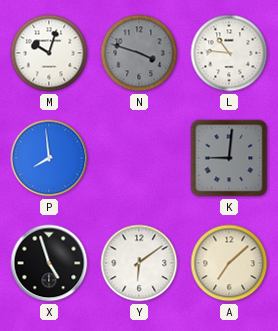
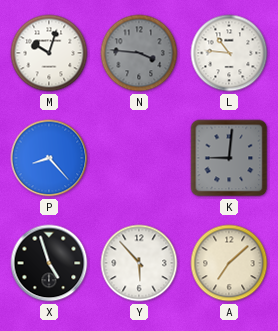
N: 3:48 -> 3:46
P: 7:59 -> 8:23
Y: 6:09 -> 5:53
